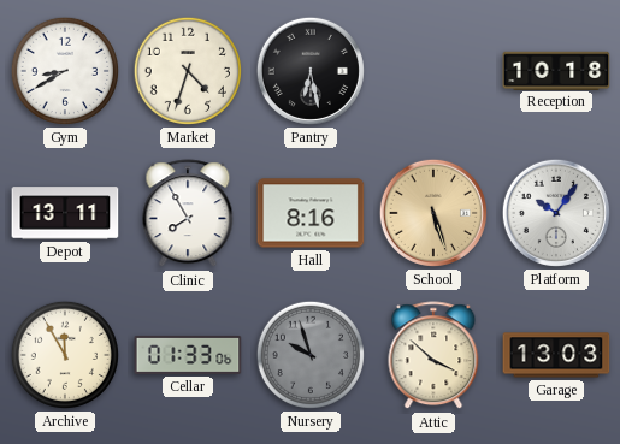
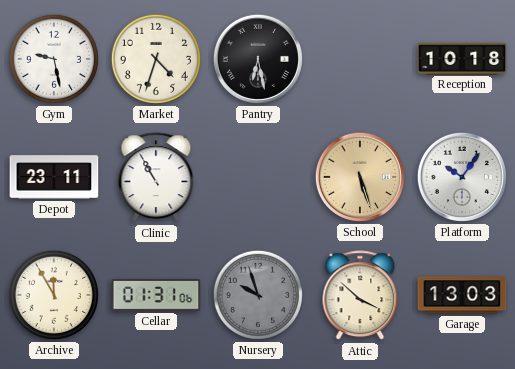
Gym: 8:40 -> 9:28
Depot: 13:11 -> 23:11
Clinic: 7:55 -> 10:55
Hall: 8:16 -> none
Cellar: 01:33 -> 01:31
